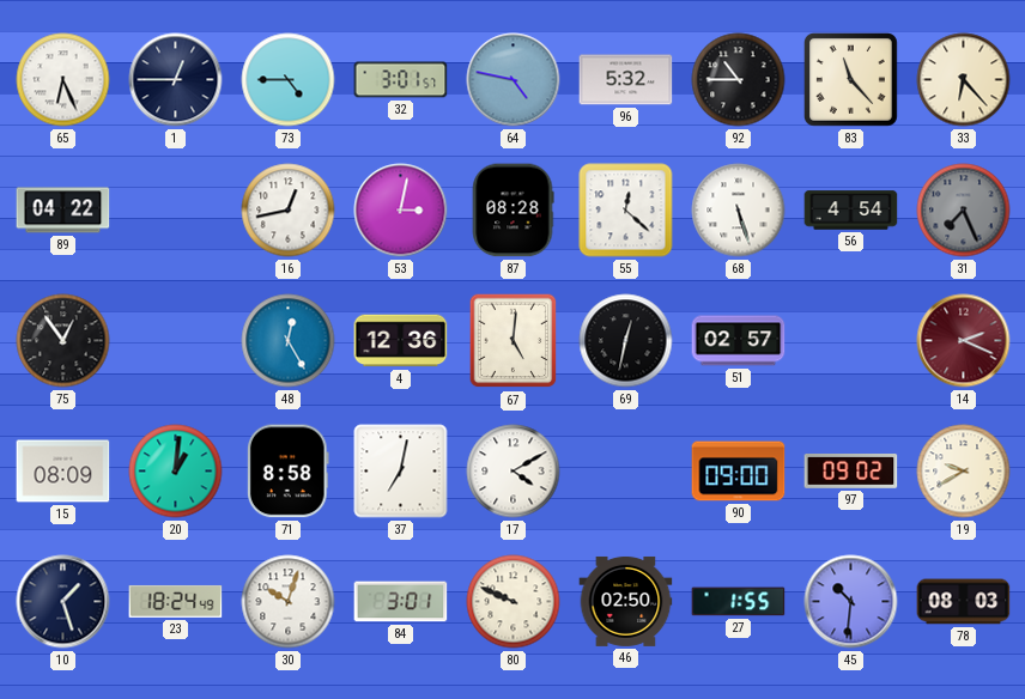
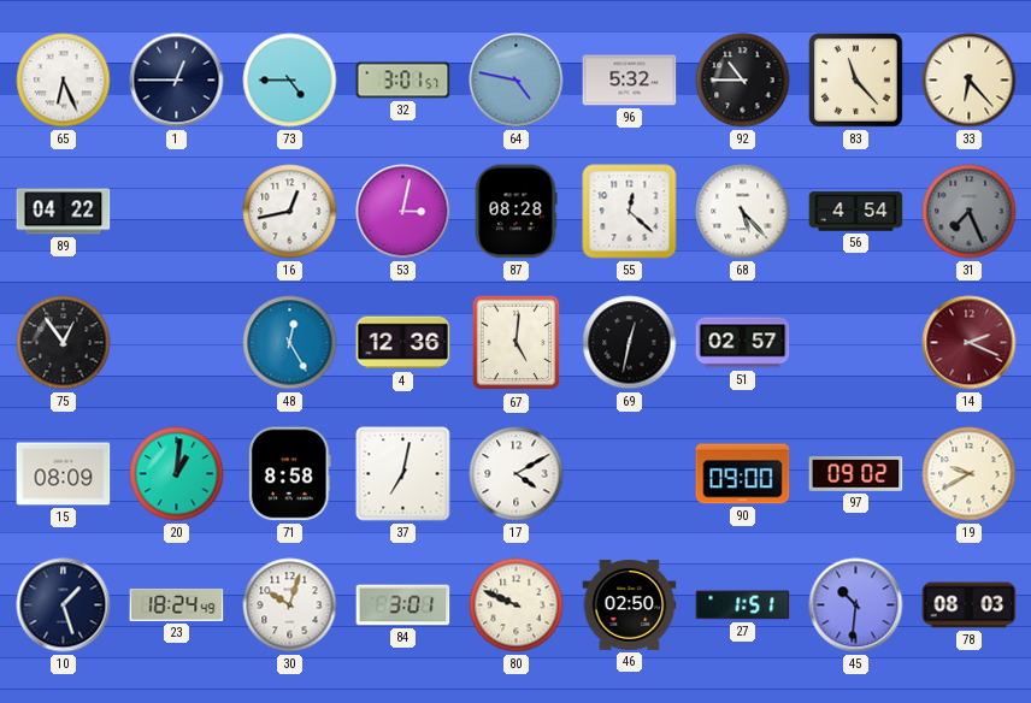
68: 5:27 -> 5:23
27: 1:55 -> 1:51
